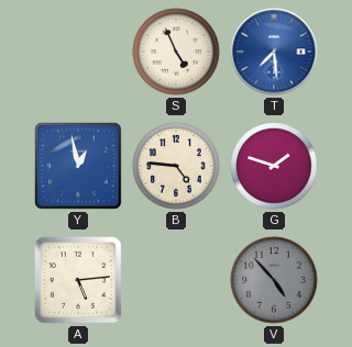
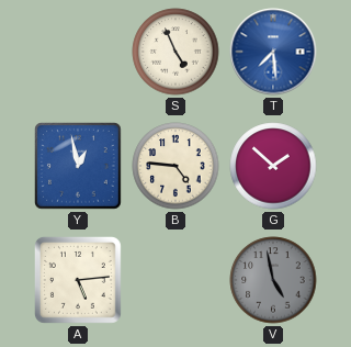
G: 1:48 -> 1:52
V: 4:53 -> 4:58
